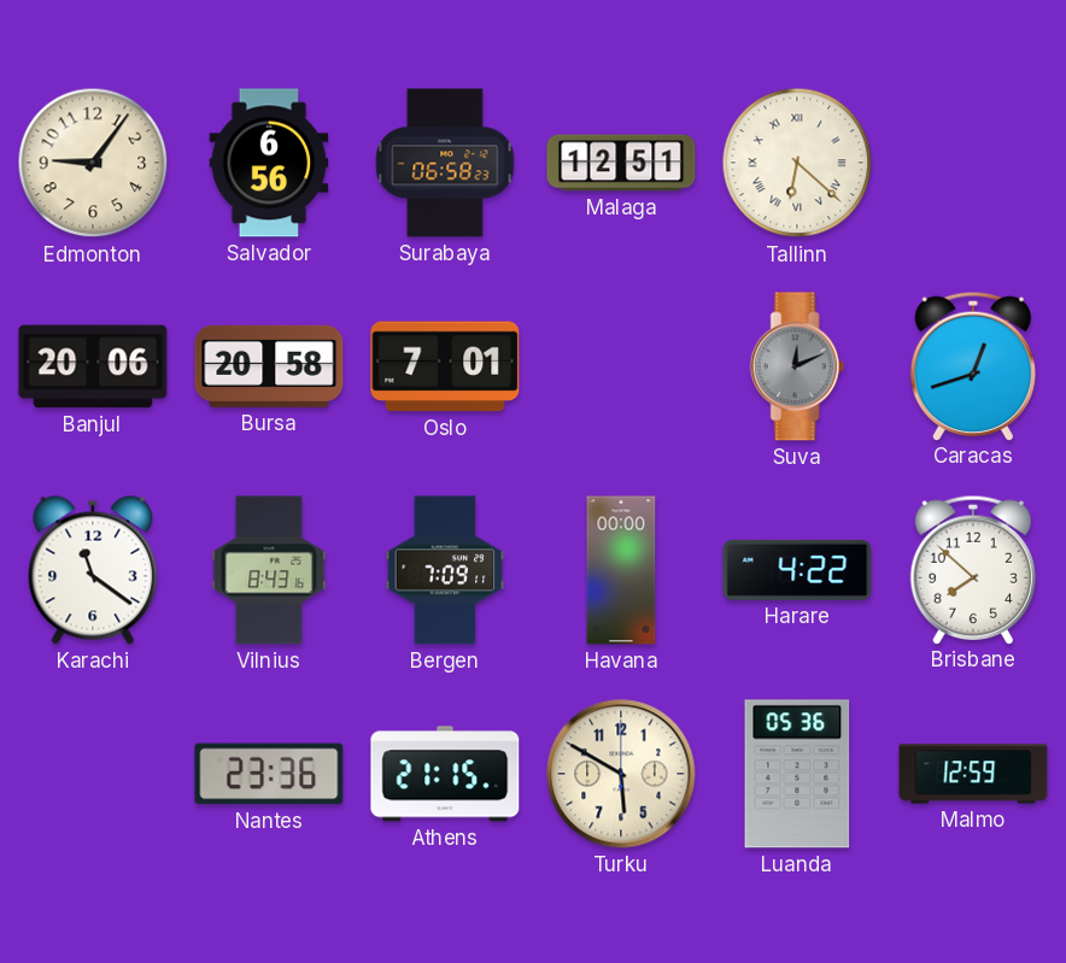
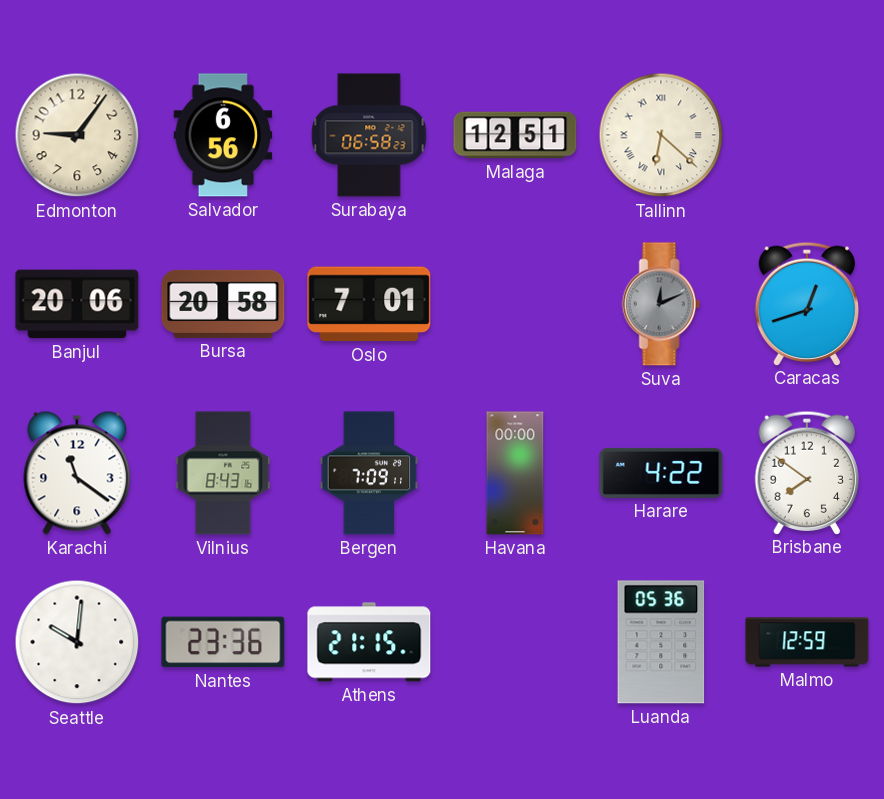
Brisbane: 7:52 -> 7:51
Seattle: none -> 10:01
Turku: 5:50 -> none
